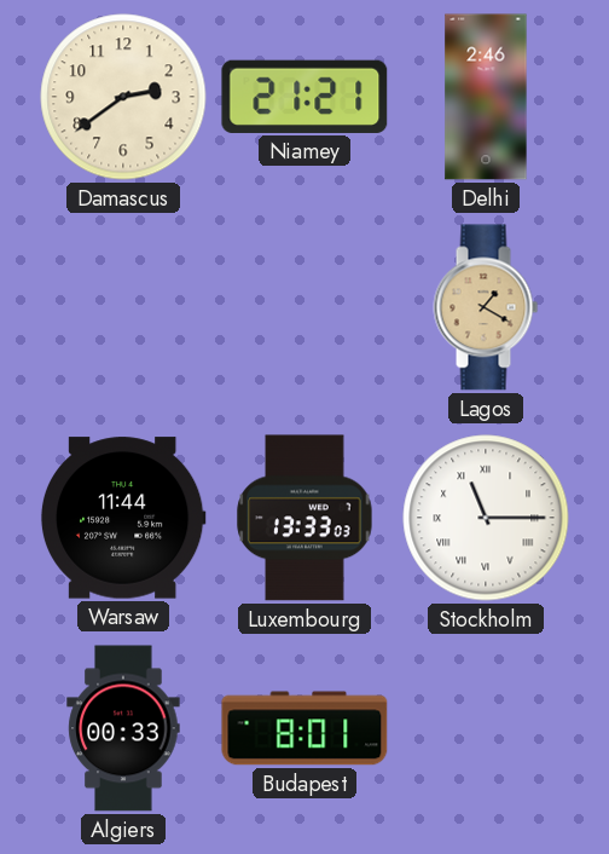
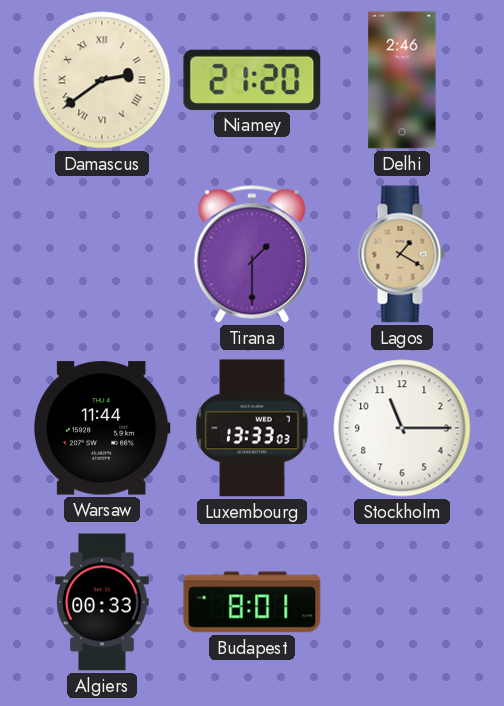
Damascus numerals: Arabic -> Roman
Niamey: 21:21 -> 21:20
Tirana: none -> 1:30
Stockholm numerals: Roman -> Arabic
